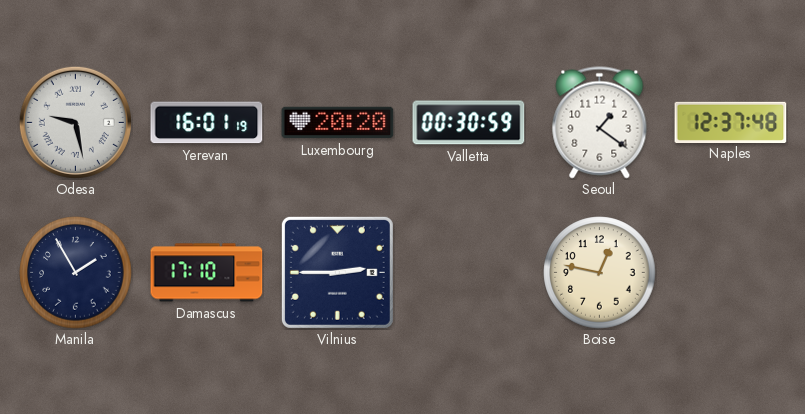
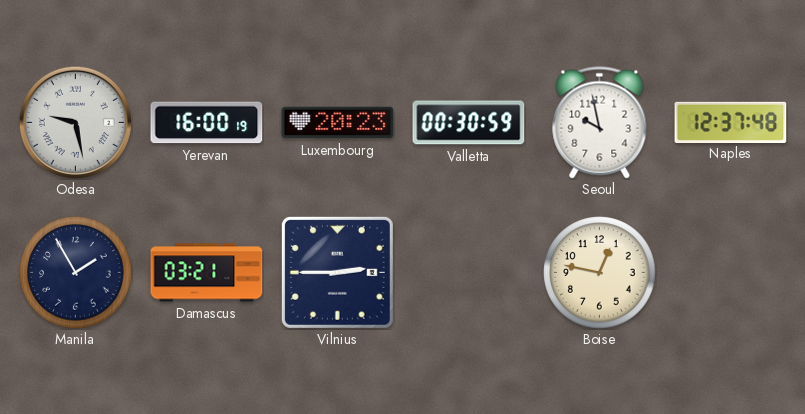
Yerevan: 16:01 -> 16:00
Luxembourg: 20:20 -> 20:23
Seoul: 1:21 -> 9:58
Damascus: 17:10 -> 03:21
